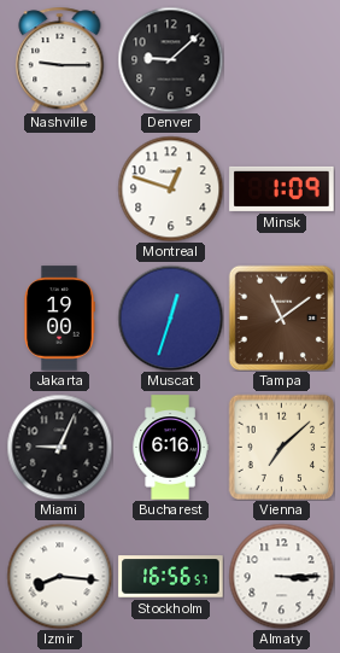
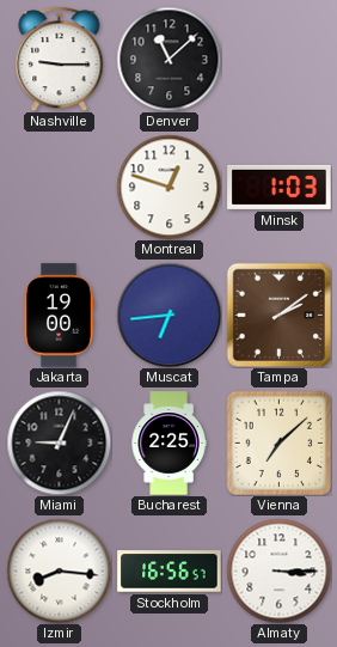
Denver: 9:08 -> 11:08
Minsk: 1:09 -> 1:03
Muscat: 12:33 -> 6:44
Tampa: 11:09 -> 2:09
Bucharest: 6:16 -> 2:25
